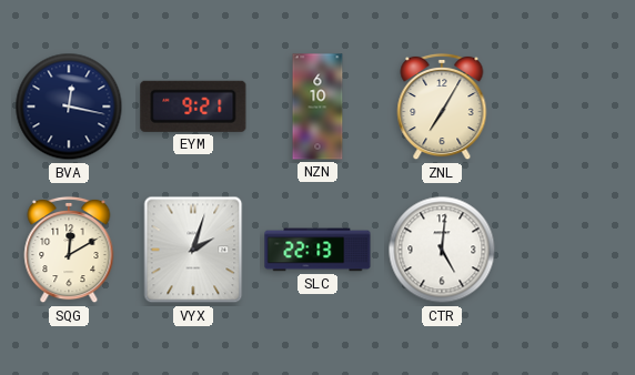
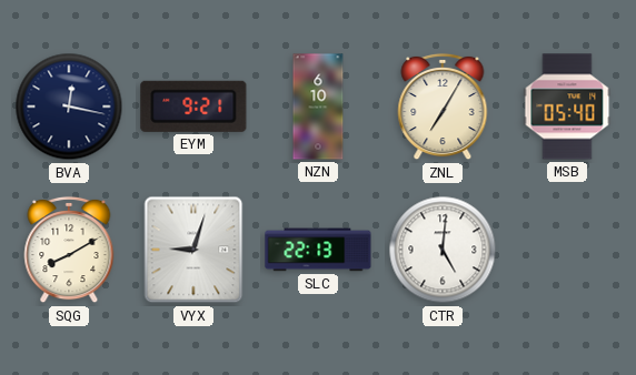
MSB: none -> 05:40
SQG: 12:10 -> 8:10
VYX: 2:03 -> 9:03
